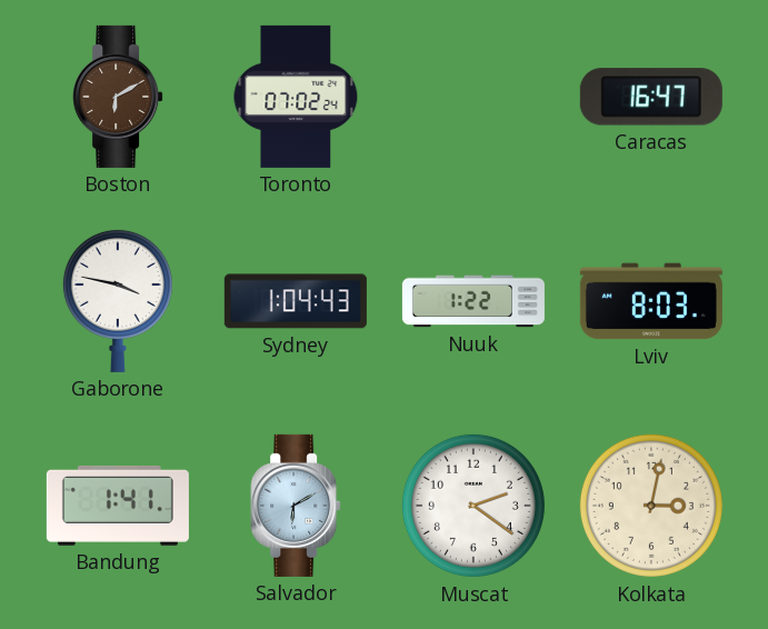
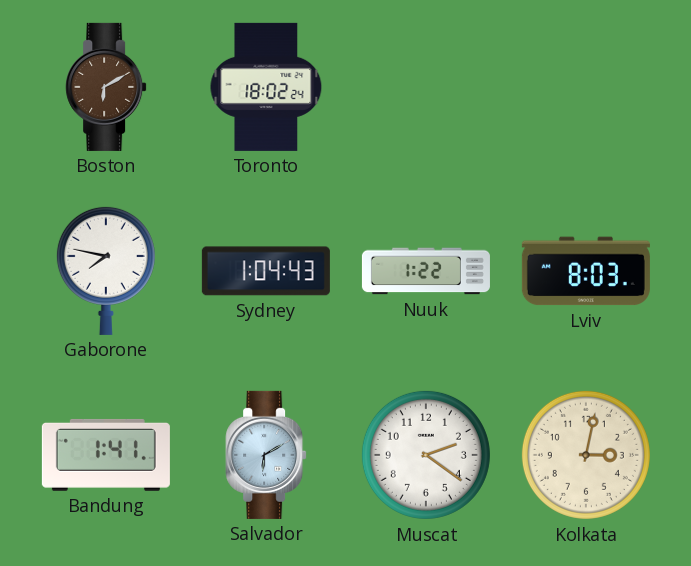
Toronto: 07:02 -> 18:02
Caracas: 16:47 -> none
Gaborone: 3:47 -> 7:47
